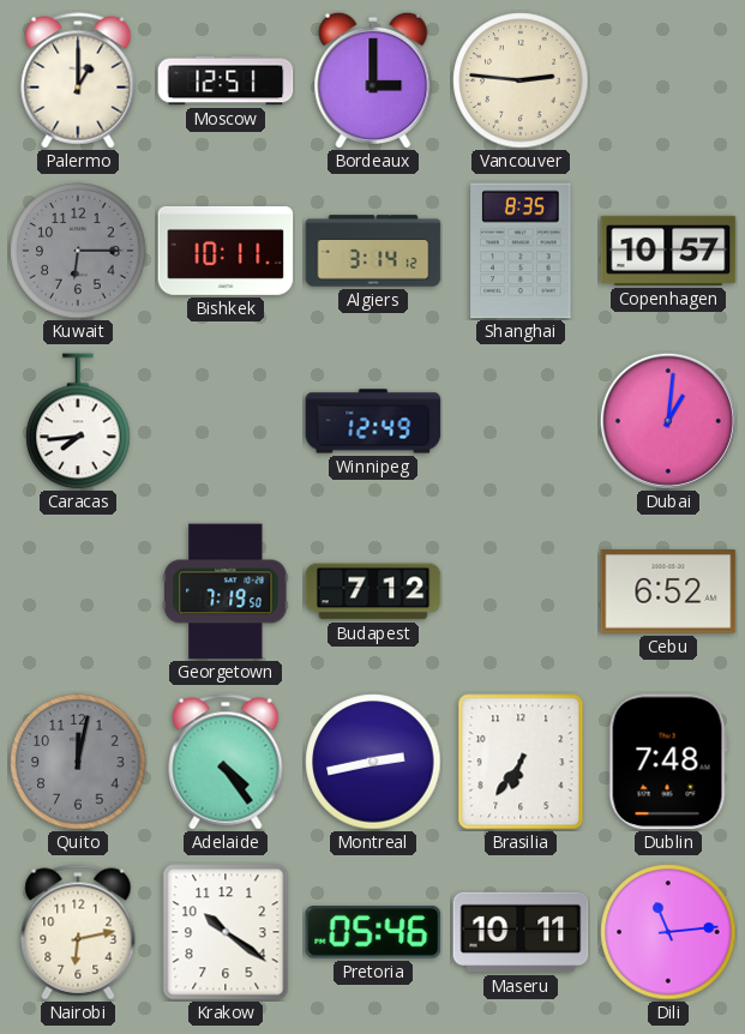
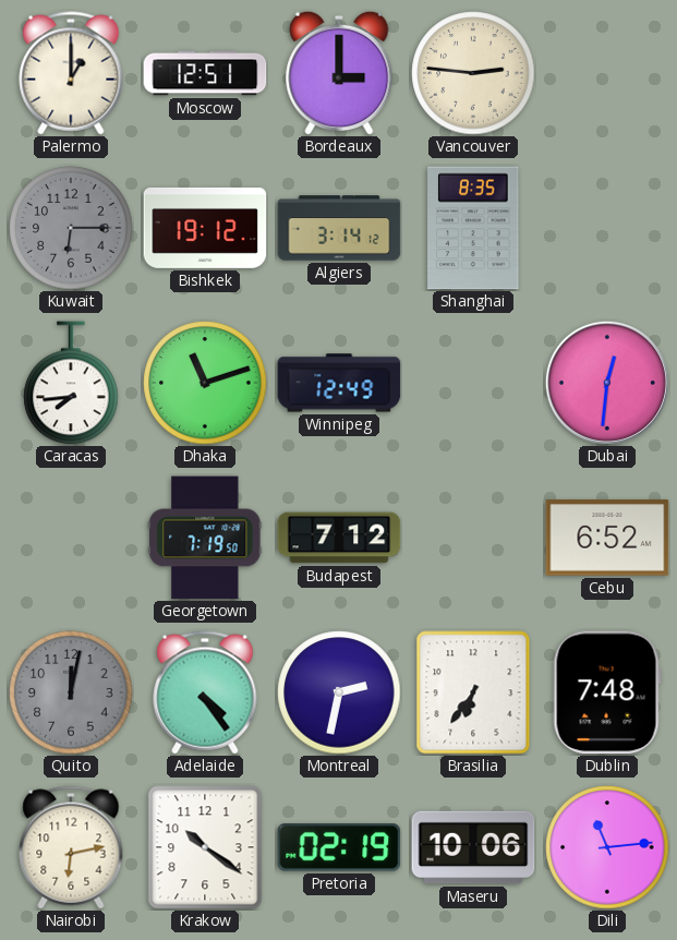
Bishkek: 10:11 -> 19:12
Copenhagen: 10:57 -> none
Dhaka: none -> 11:12
Dubai: 1:01 -> 12:31
Montreal: 2:43 -> 2:32
Pretoria: 05:46 -> 02:19
Maseru: 10:11 -> 10:06
